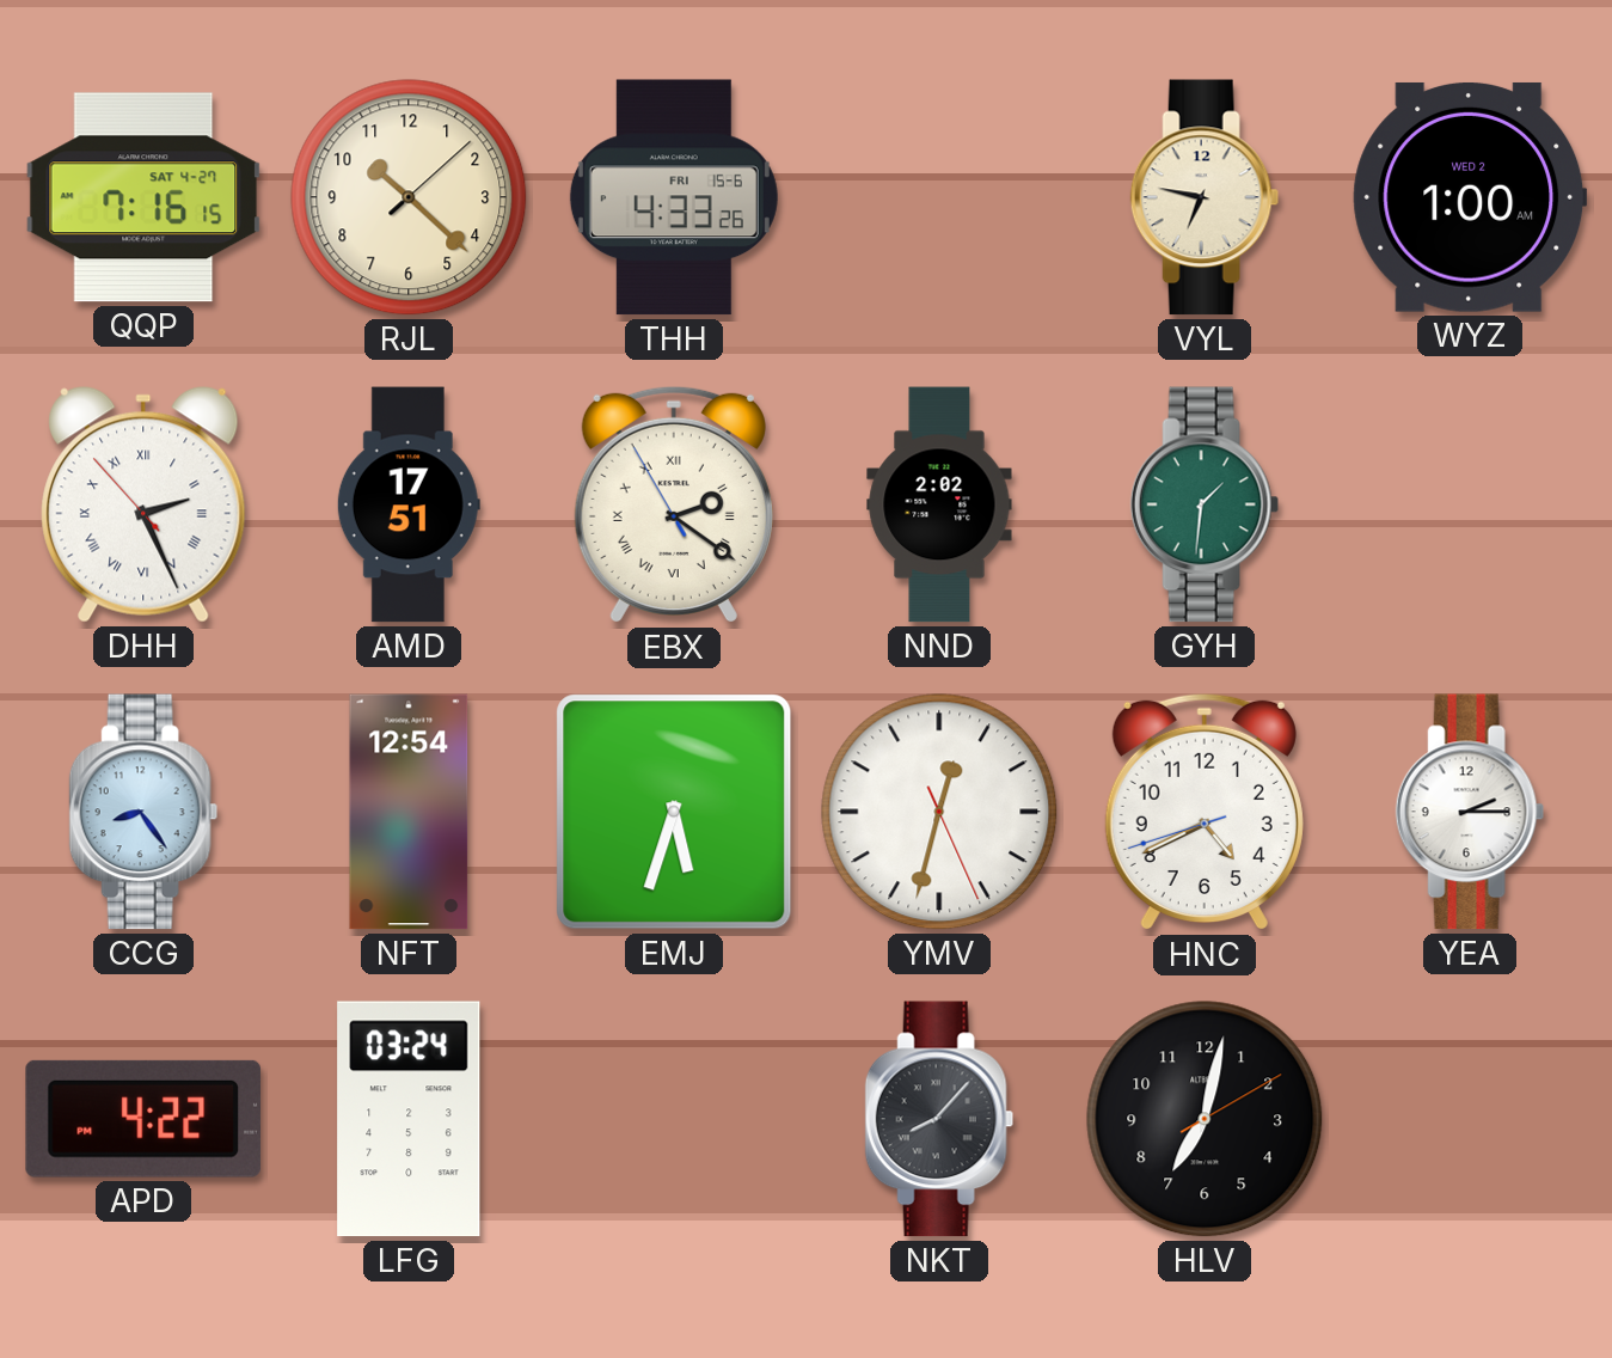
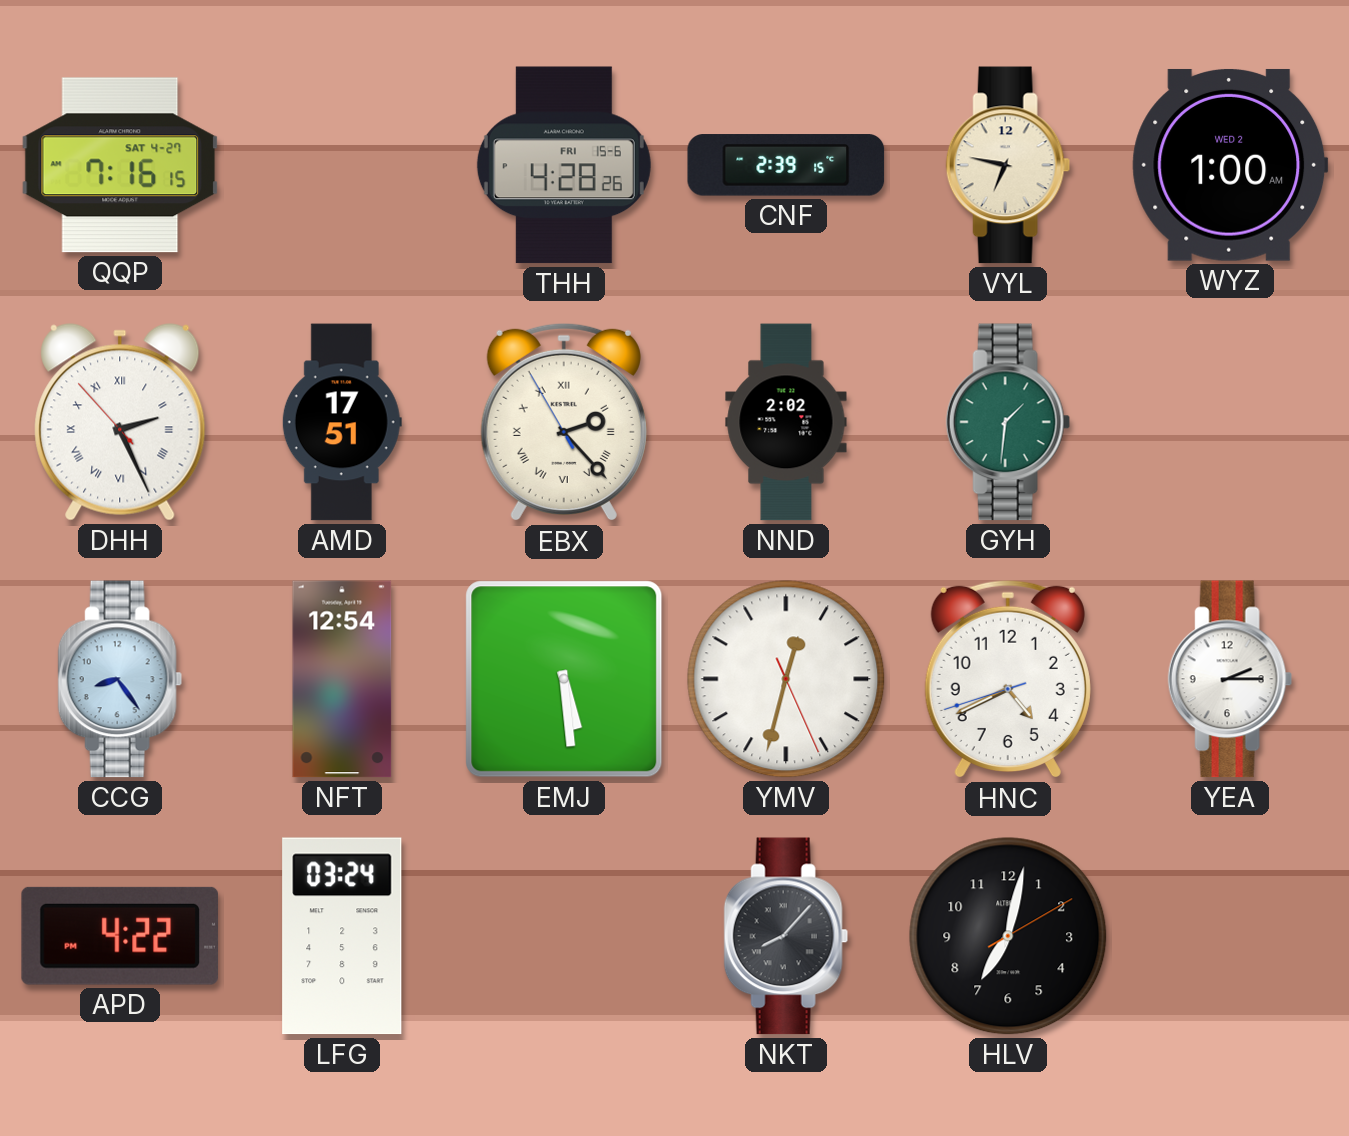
RJL: 10:22 -> none
THH: 4:33 -> 4:28
CNF: none -> 2:39
EBX: 2:20 -> 2:22
EMJ: 5:33 -> 5:29
